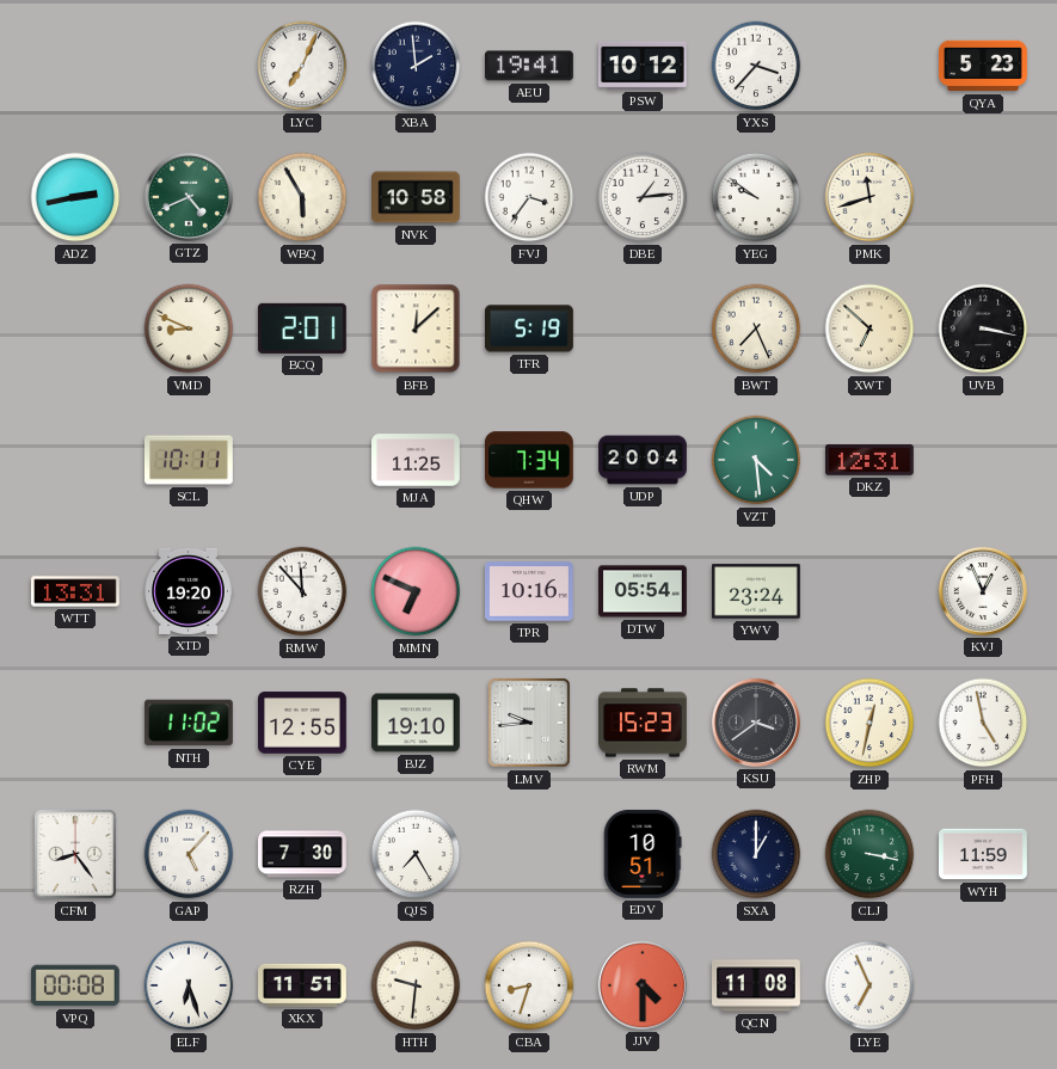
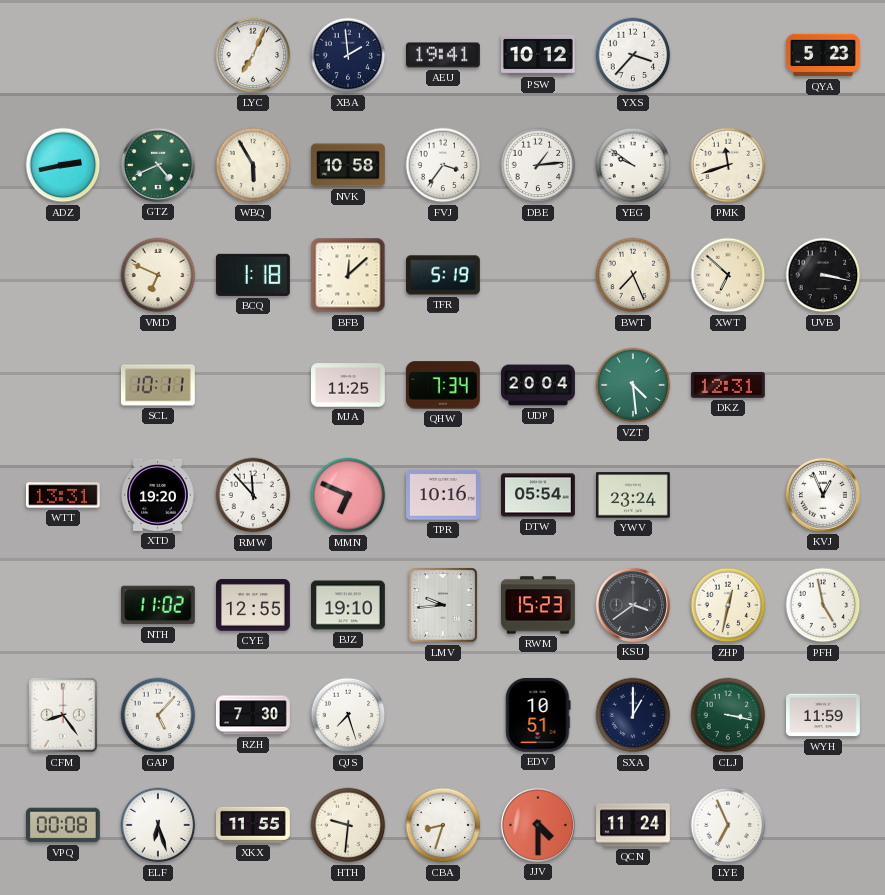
VMD: 8:49 -> 6:49
BCQ: 2:01 -> 1:18
QJS: 7:25 -> 7:27
XKX: 11:51 -> 11:55
QCN: 11:08 -> 11:24
